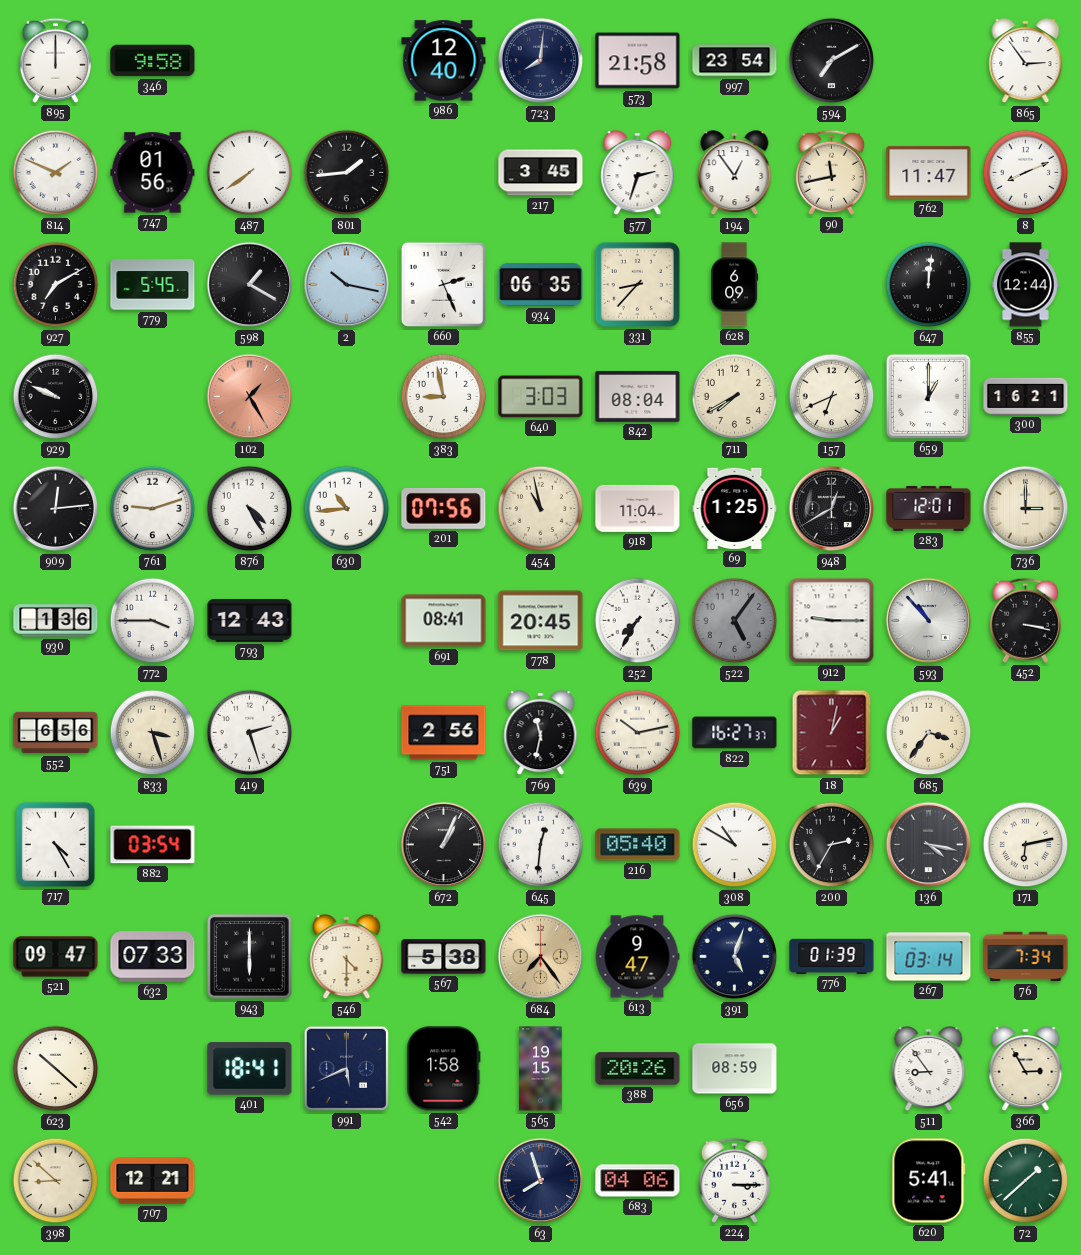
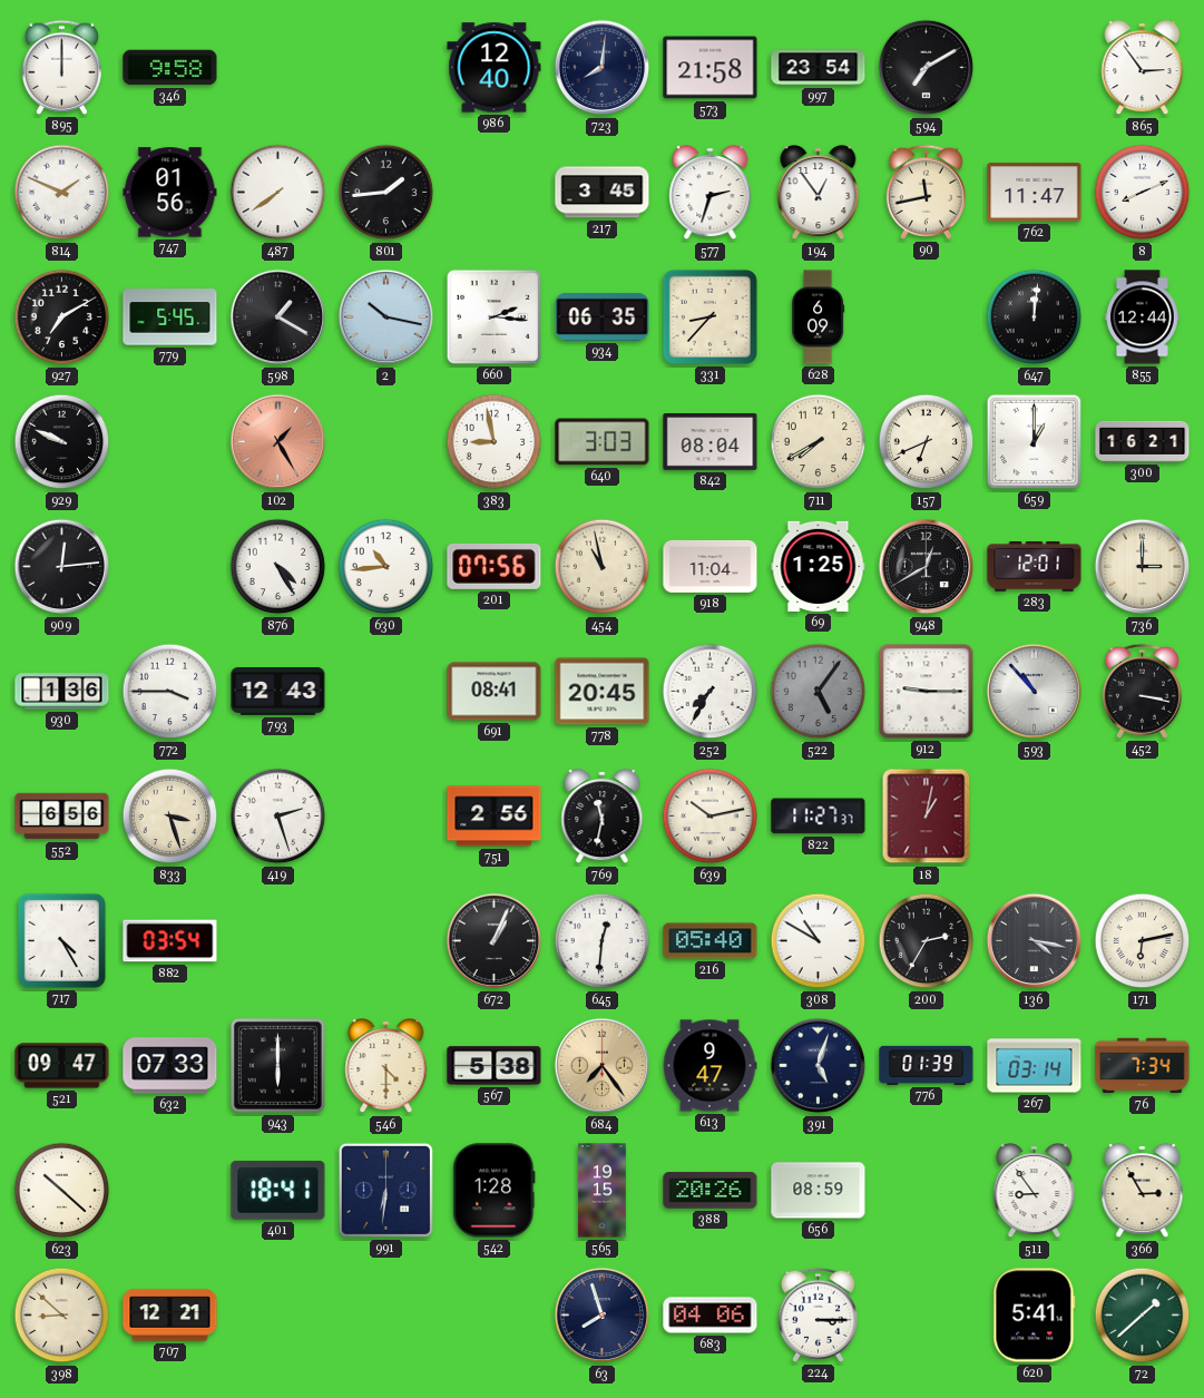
660: 2:26 -> 2:16
761: 9:12 -> none
822: 16:27 -> 11:27
685: 3:36 -> none
991: 5:41 -> 6:31
542: 1:58 -> 1:28
